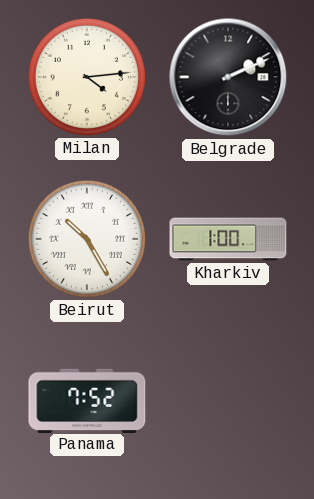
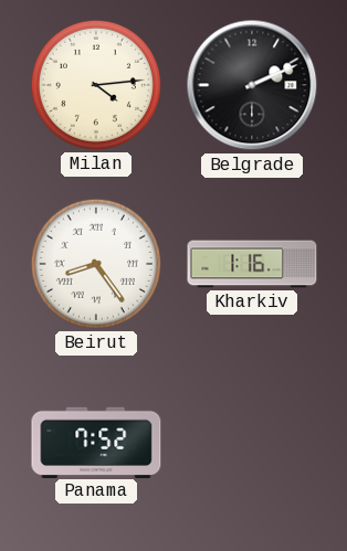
Beirut: 10:25 -> 8:24
Kharkiv: 1:00 -> 1:16
